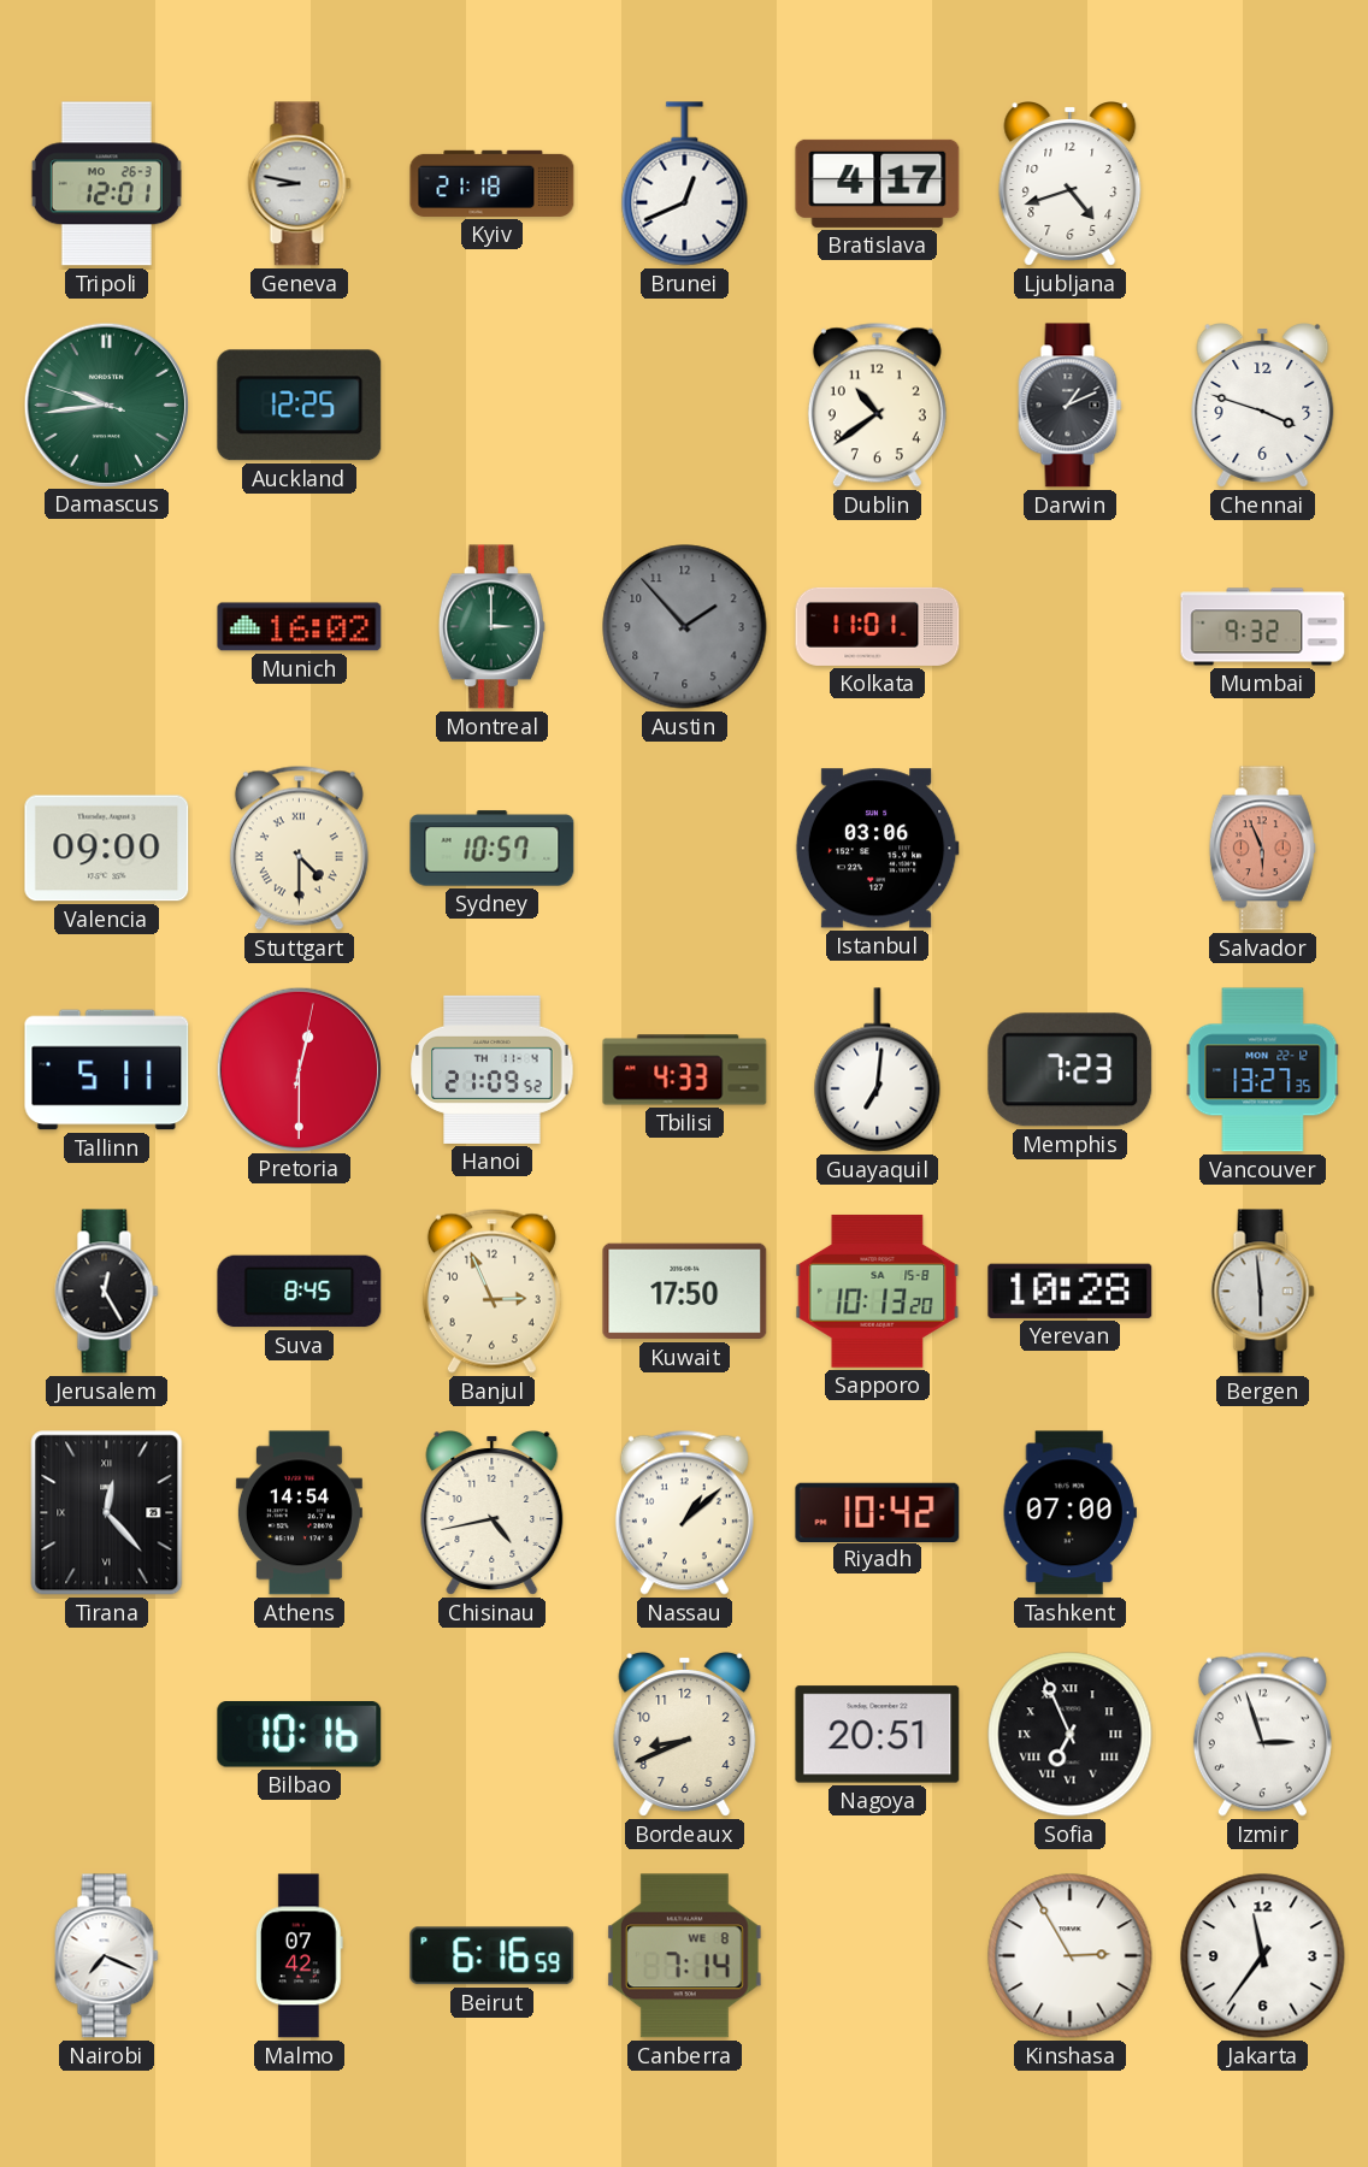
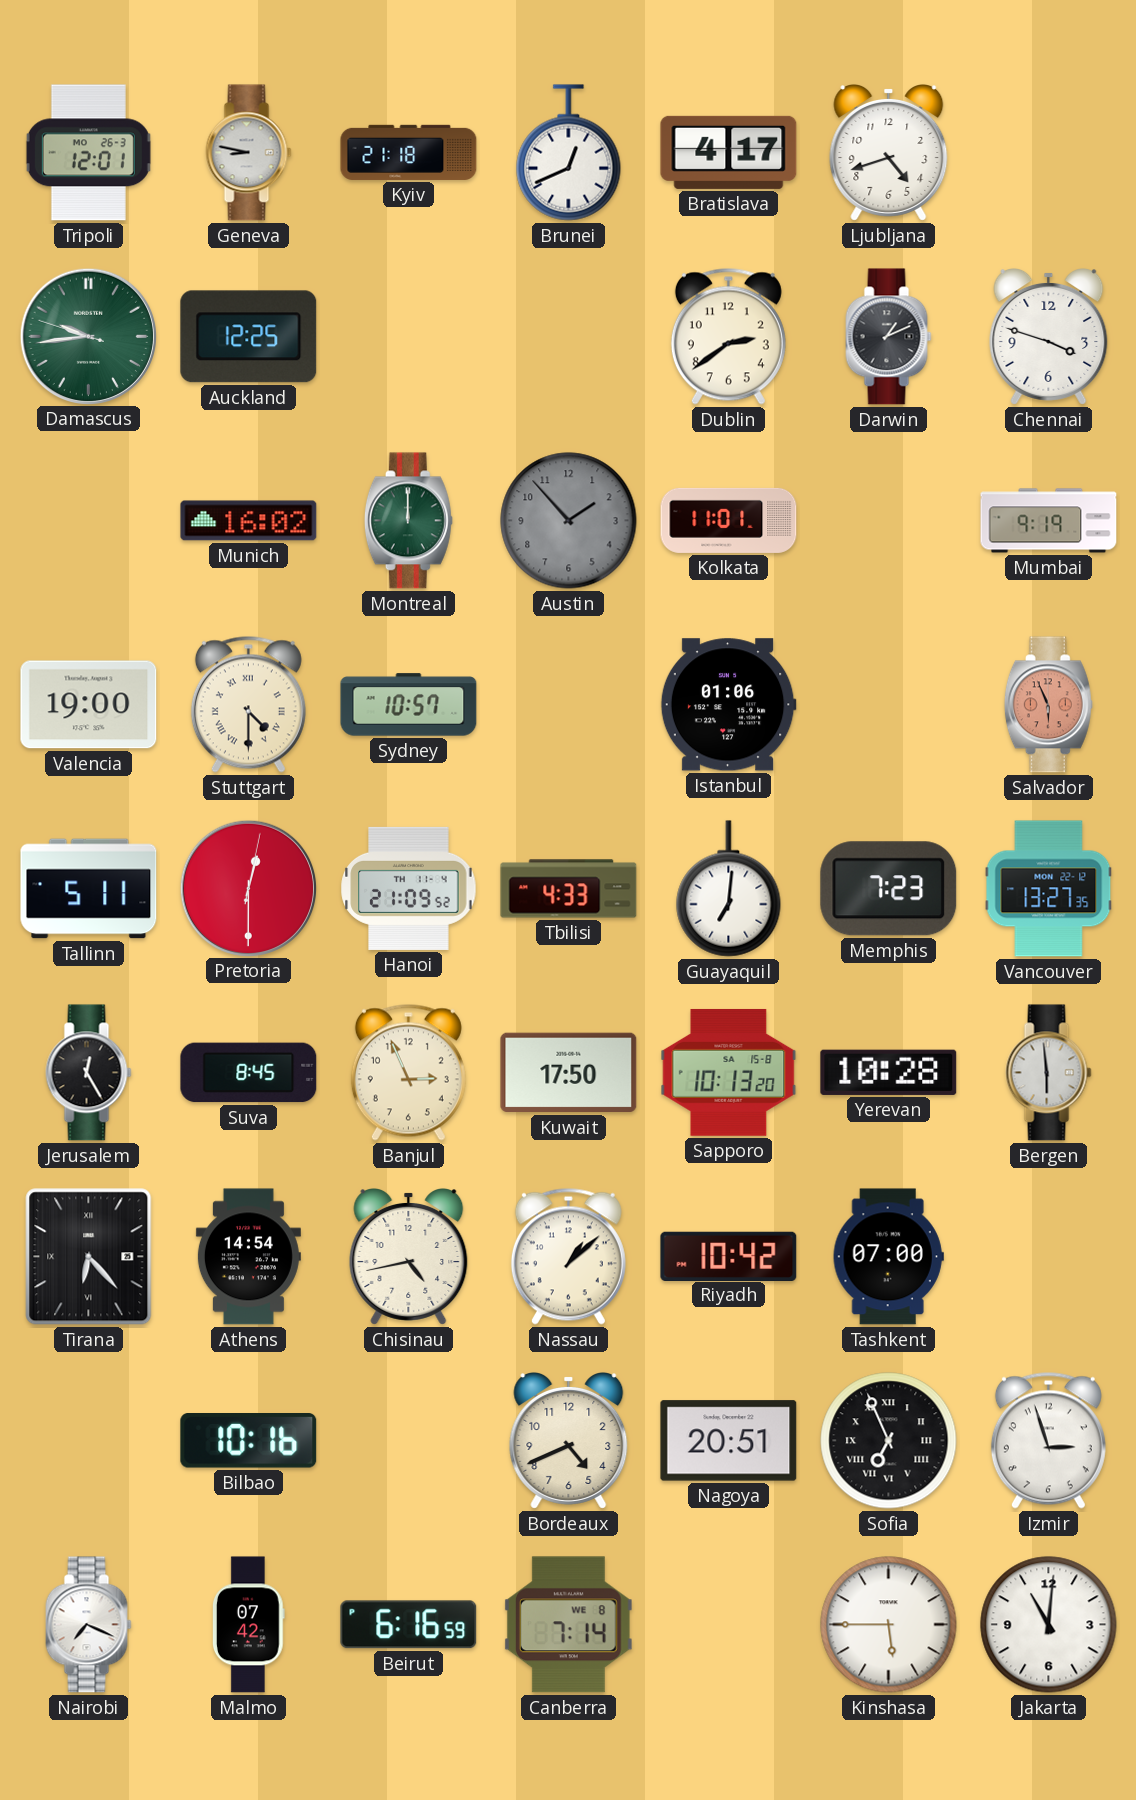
Dublin: 10:39 -> 2:39
Montreal: 3:00 -> 12:00
Mumbai: 9:32 -> 9:19
Valencia: 09:00 -> 19:00
Istanbul: 03:06 -> 01:06
Tirana: 12:23 -> 6:23
Bordeaux: 8:41 -> 4:41
Kinshasa: 2:55 -> 5:45
Jakarta: 11:36 -> 11:01
